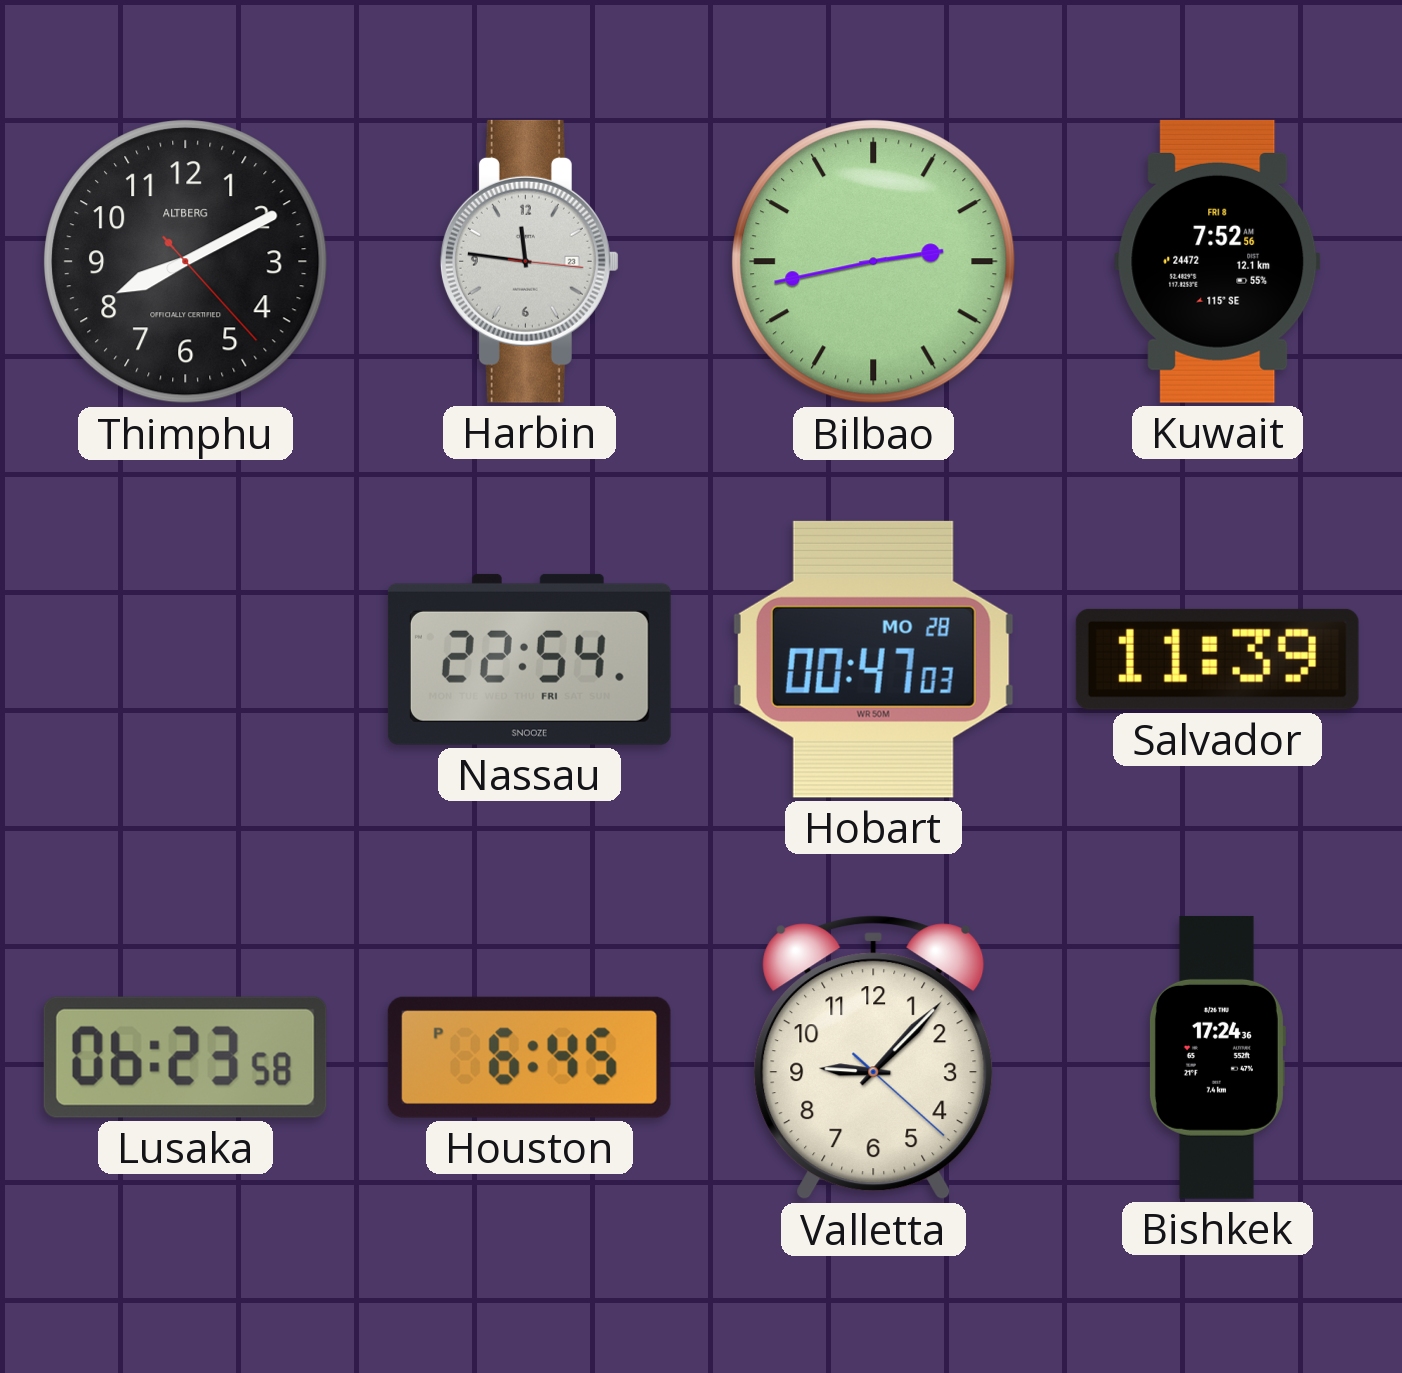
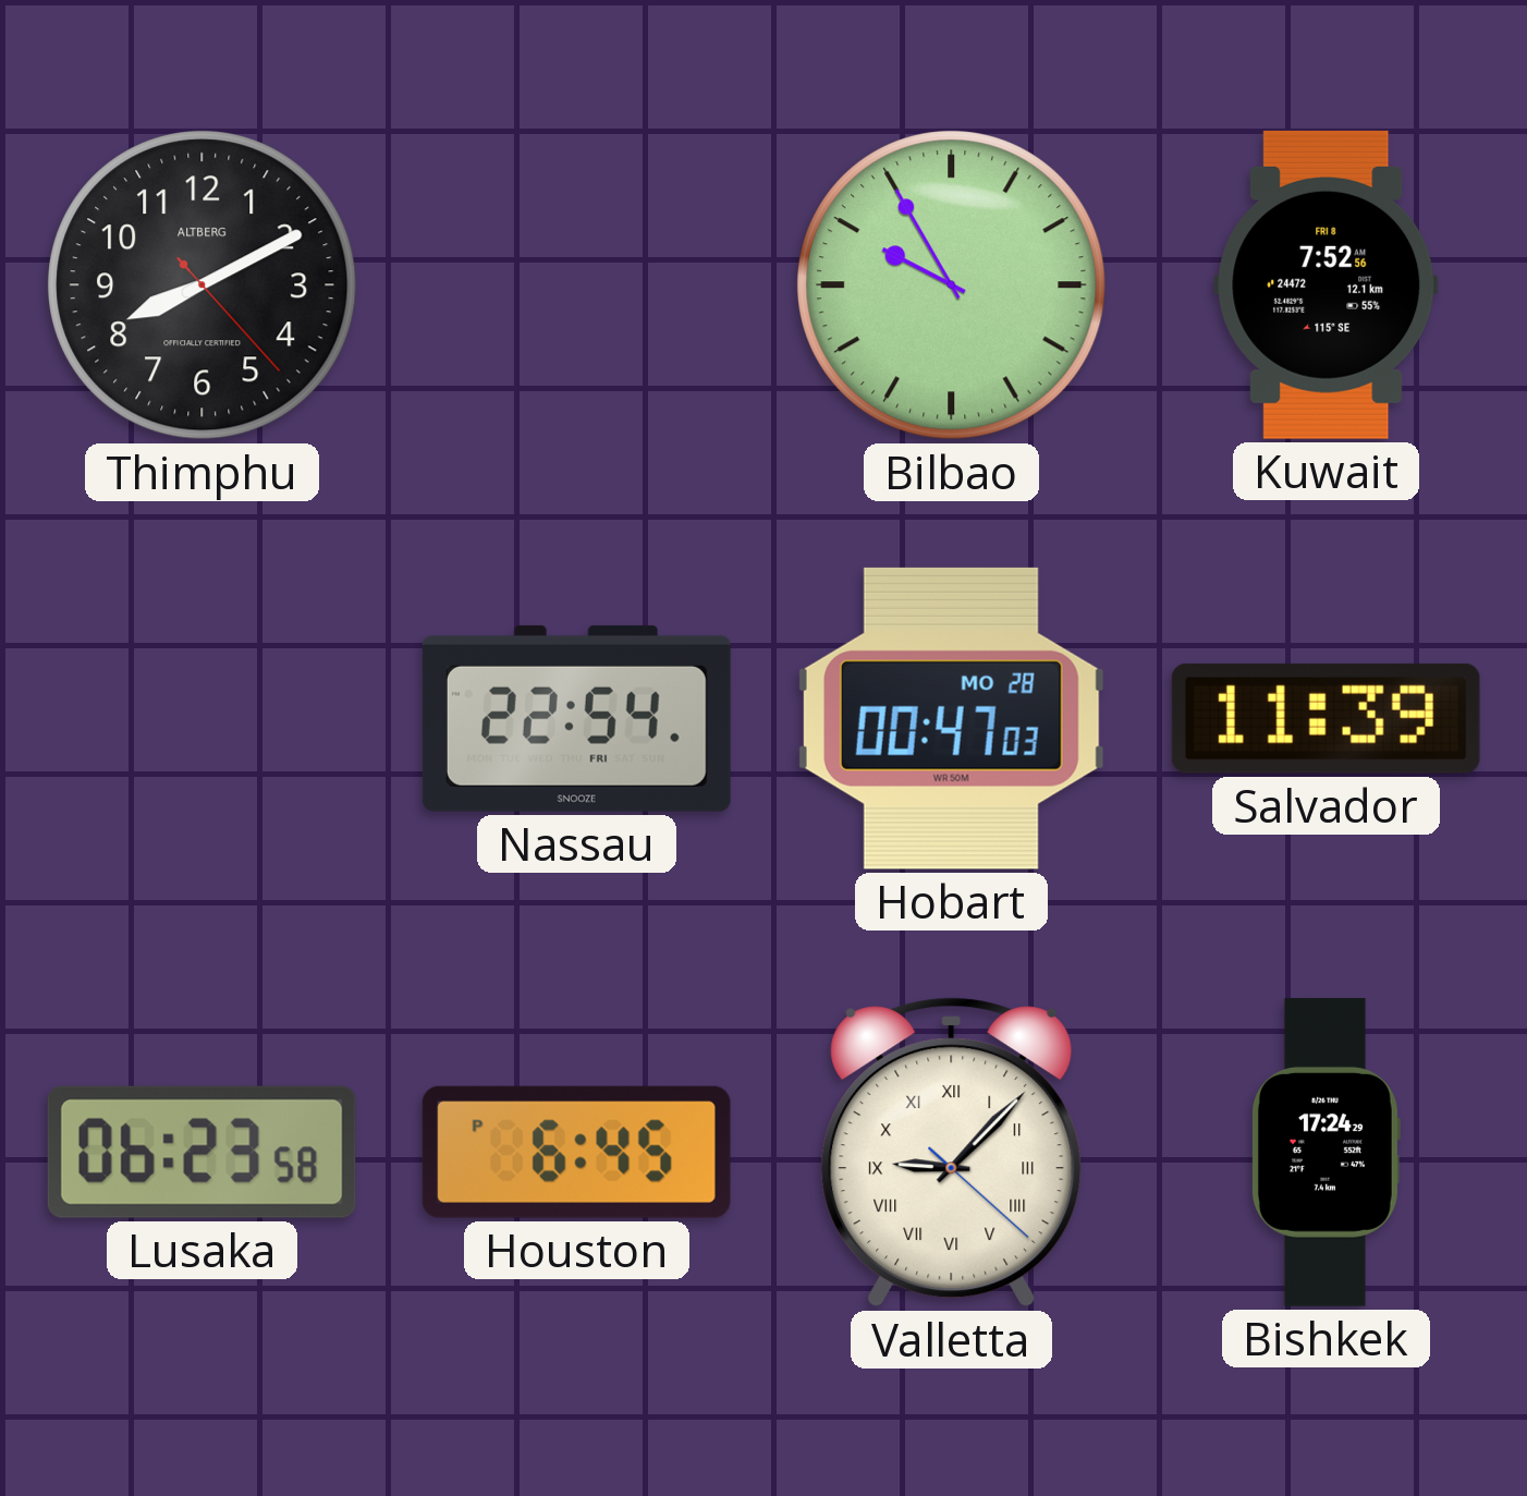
Harbin: 11:46 -> none
Bilbao: 2:43 -> 9:55
Valletta numerals: Arabic -> Roman
Bishkek: 17:24:36 -> 17:24:29
